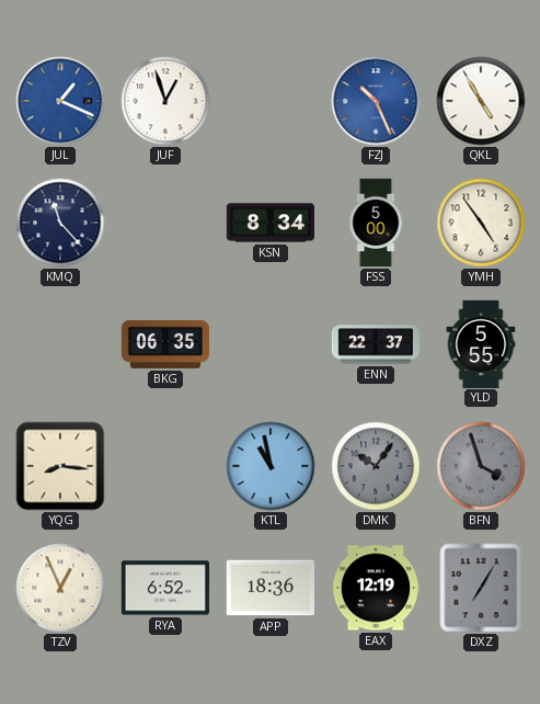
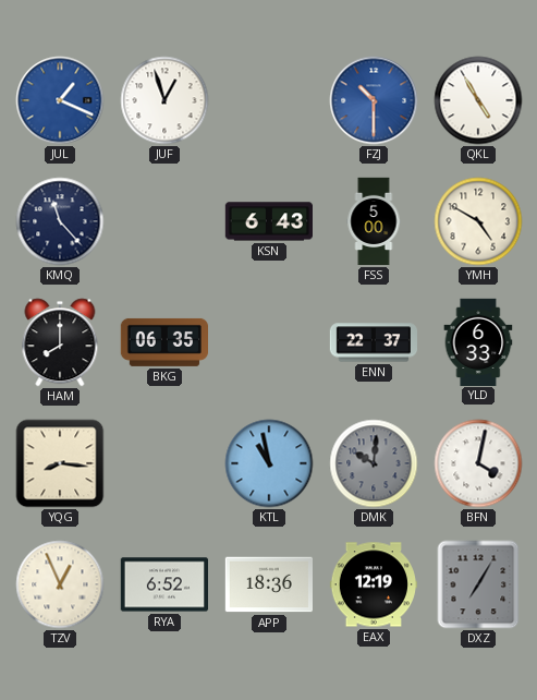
FZJ: 10:26 -> 10:30
KSN: 8:34 -> 6:43
YMH: 4:54 -> 4:50
HAM: none -> 8:00
YLD: 5:55 -> 6:33
DMK: 10:06 -> 10:01
BFN: 3:57 -> 4:02
BFN dial: grey -> white
